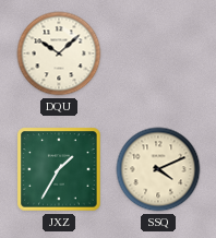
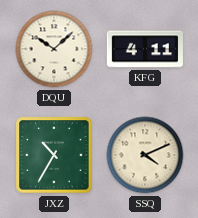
KFG: none -> 4:11
JXZ: 1:35 -> 10:35
